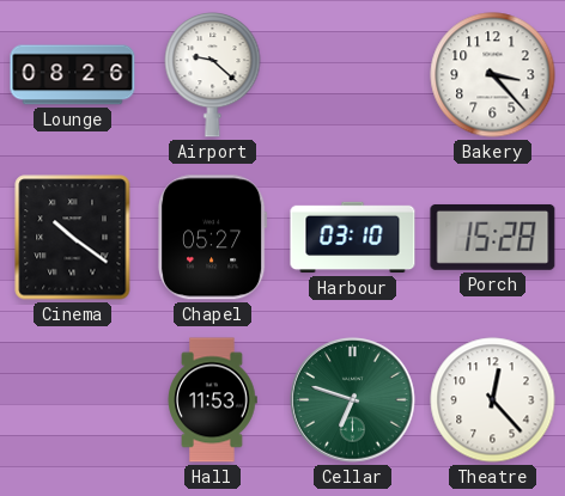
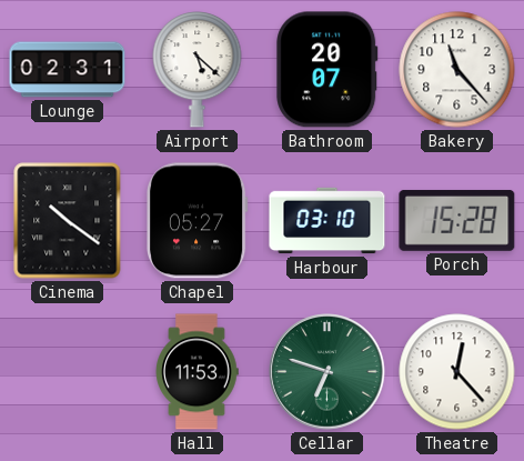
Lounge: 08:26 -> 02:31
Airport: 9:22 -> 5:22
Bathroom: none -> 20:07
Bakery: 3:23 -> 11:23
